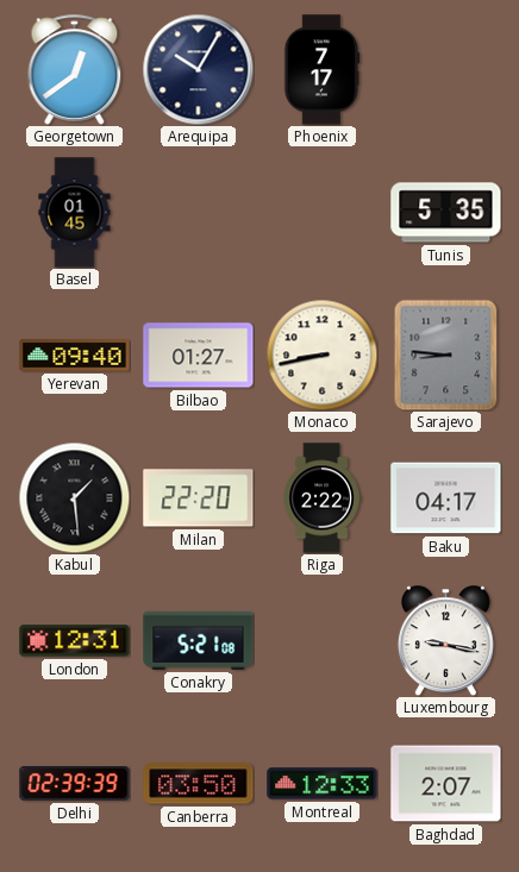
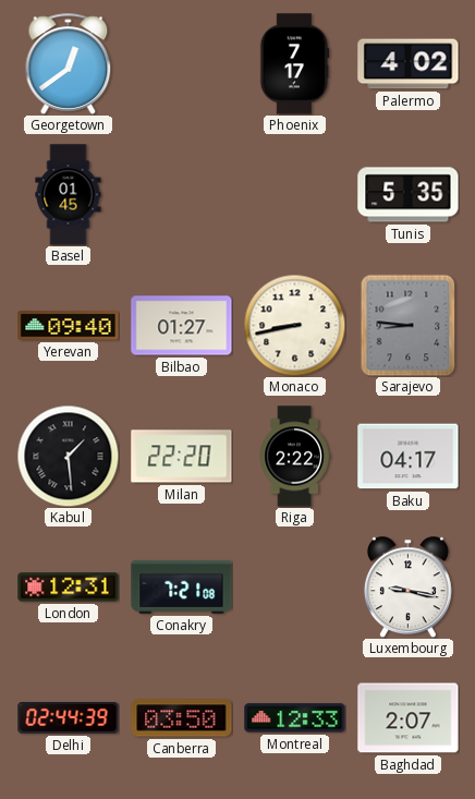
Arequipa: 10:05 -> none
Palermo: none -> 4:02
Conakry: 5:21 -> 7:21
Delhi: 02:39 -> 02:44
